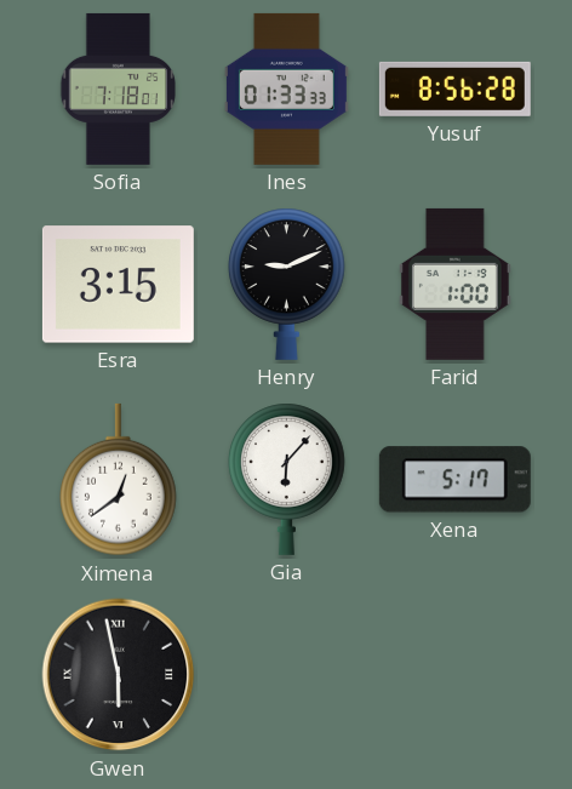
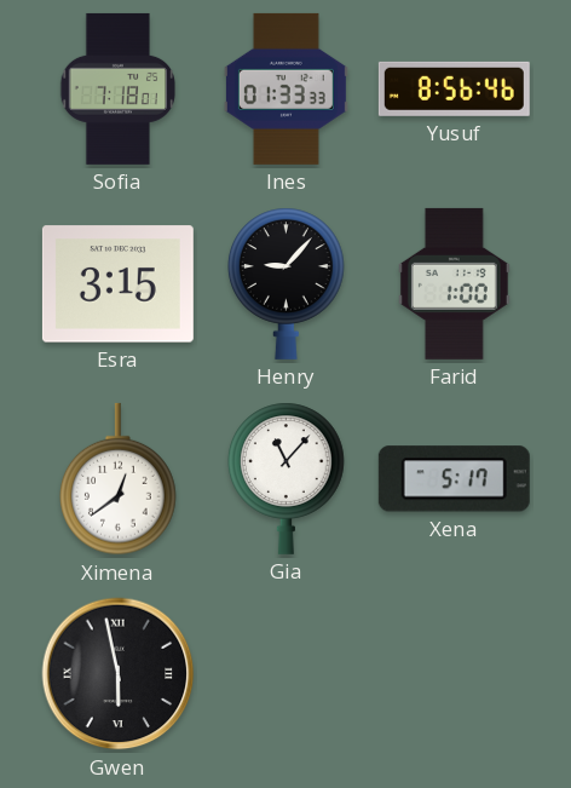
Yusuf: 8:56:28 -> 8:56:46
Henry: 9:11 -> 9:07
Gia: 6:07 -> 11:07
